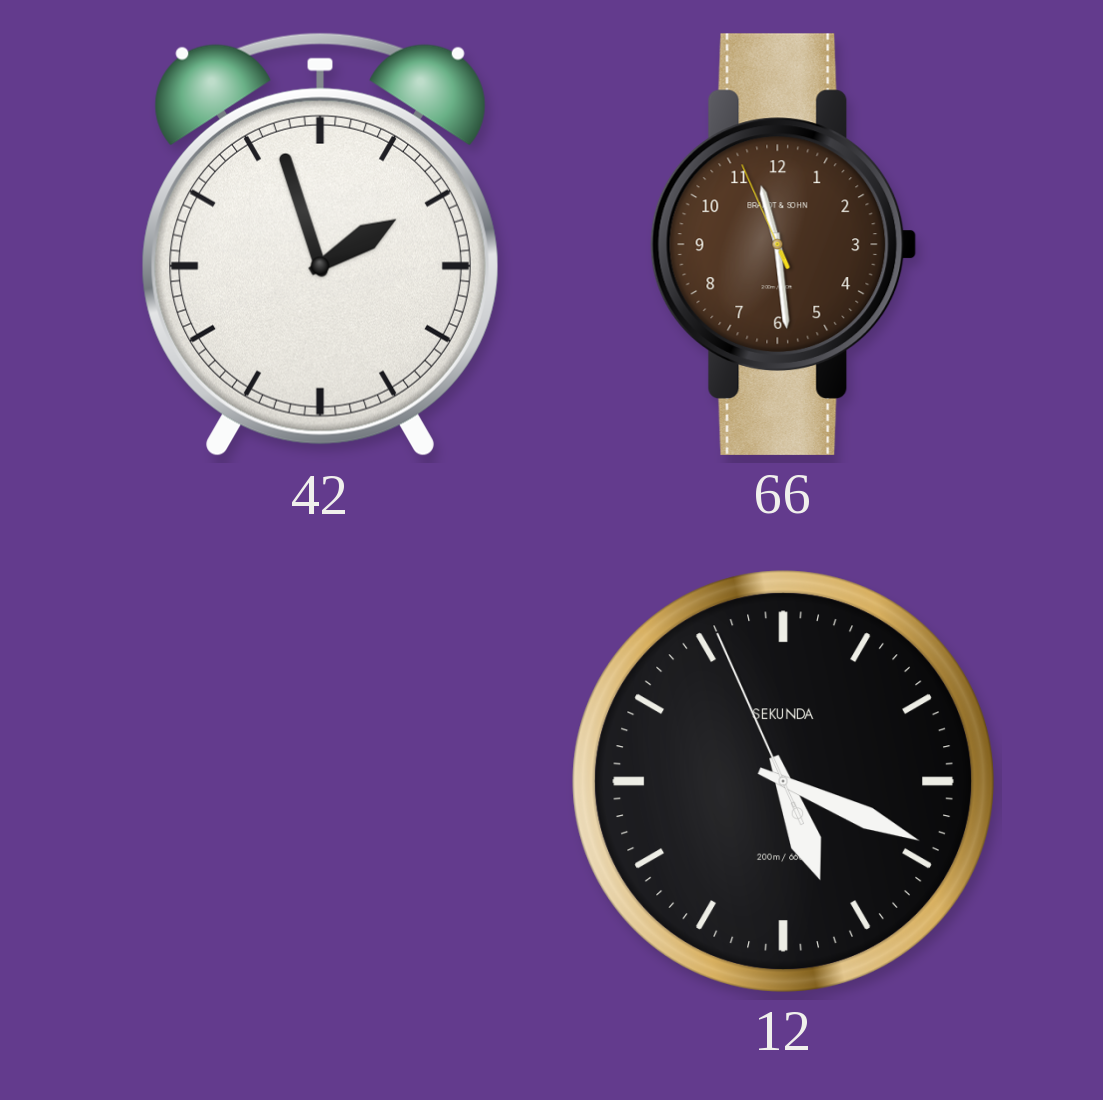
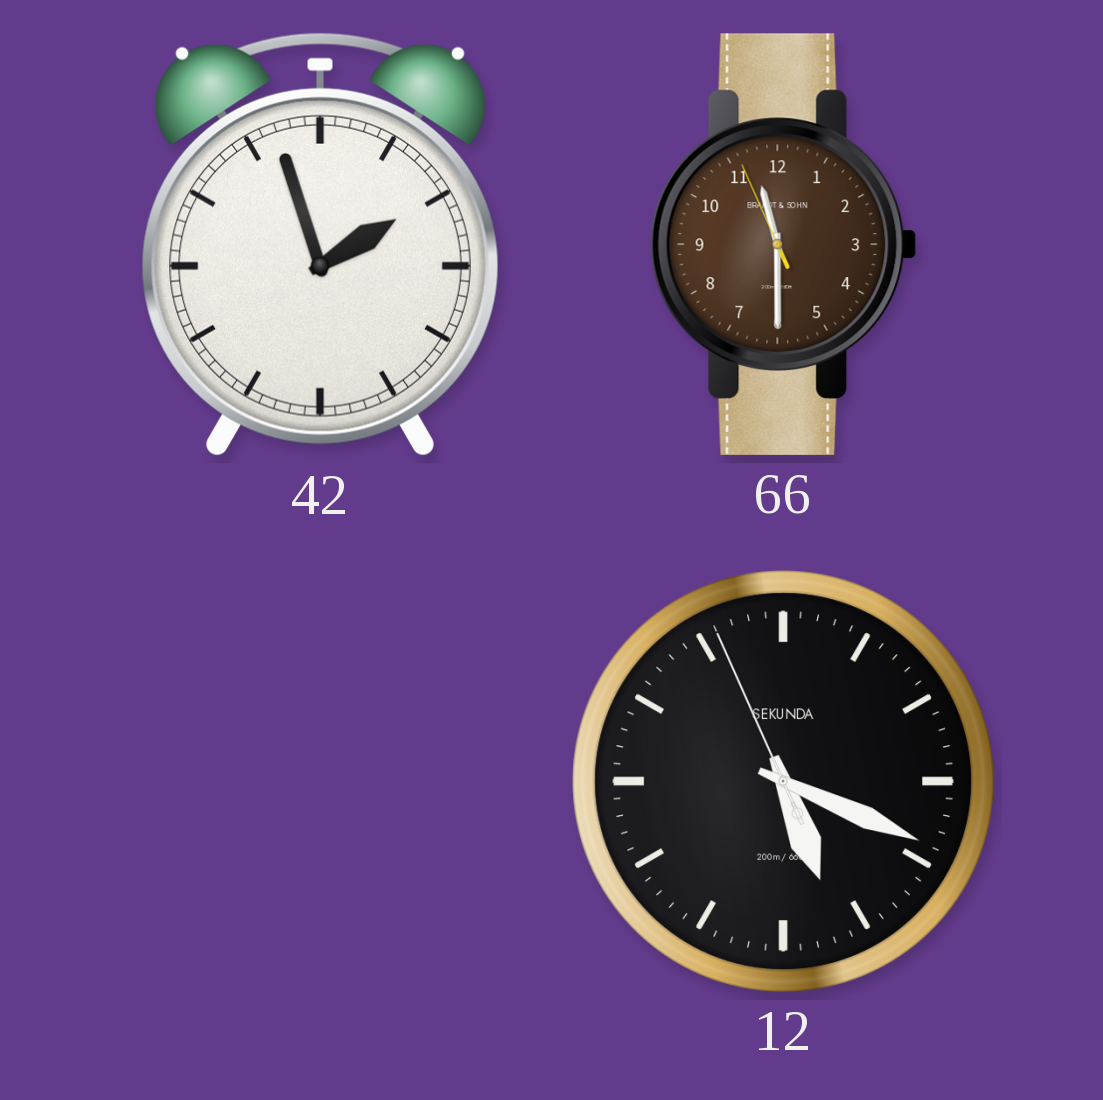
66: 11:28 -> 11:29
